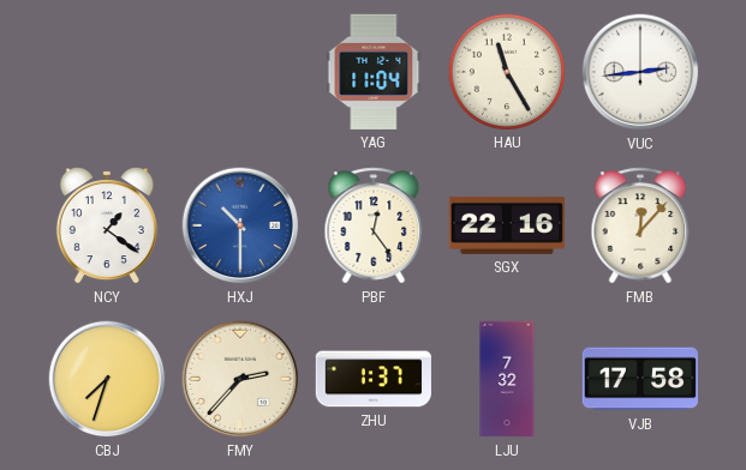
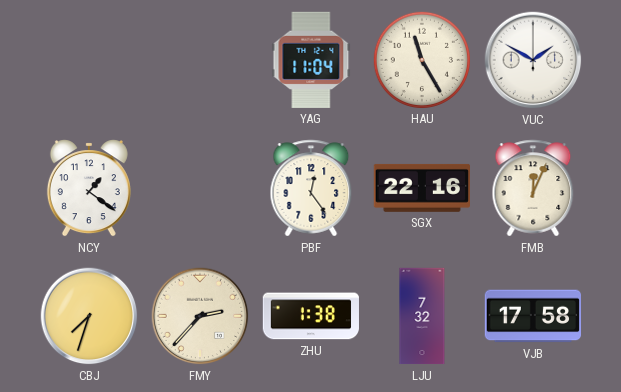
VUC: 2:44 -> 1:50
HXJ: 10:30 -> none
FMB: 12:07 -> 12:04
ZHU: 1:37 -> 1:38
